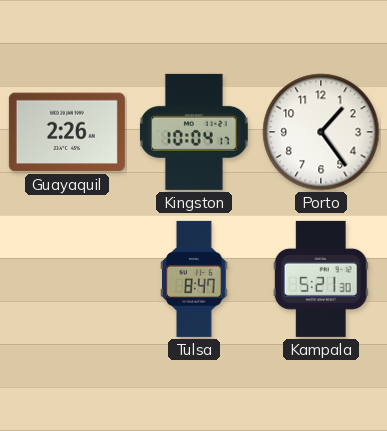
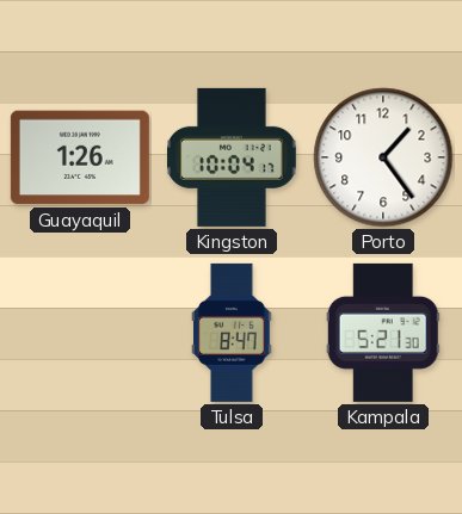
Guayaquil: 2:26 -> 1:26
